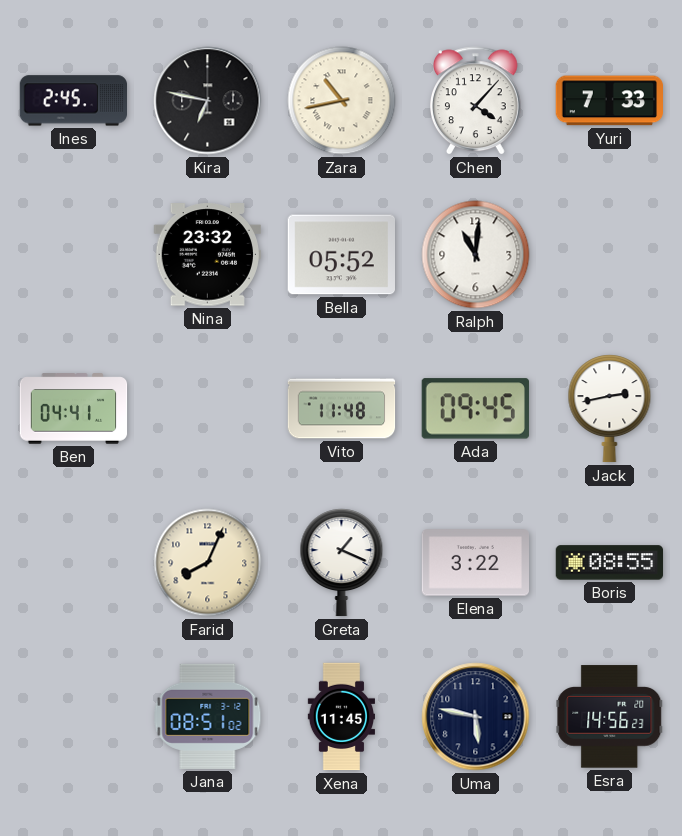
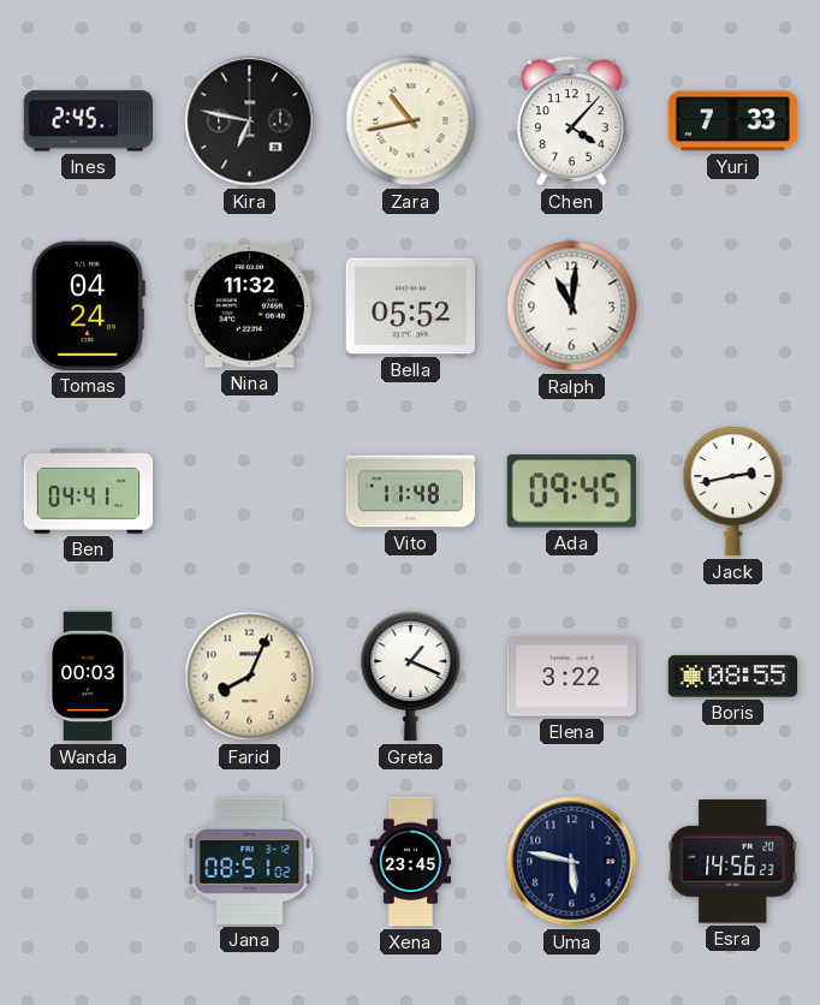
Tomas: none -> 04:24
Nina: 23:32 -> 11:32
Wanda: none -> 00:03
Xena: 11:45 -> 23:45
